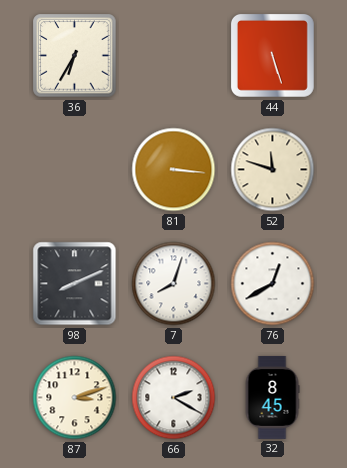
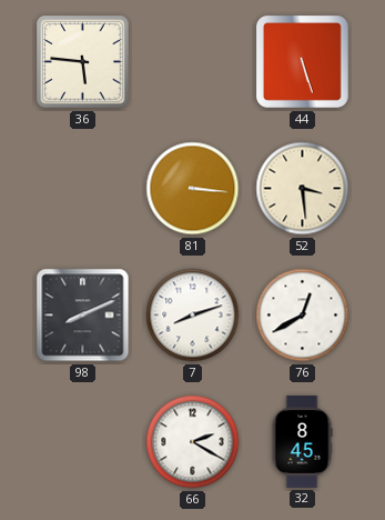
36: 6:35 -> 5:46
52: 11:48 -> 3:29
7: 8:03 -> 8:12
87: 3:12 -> none
